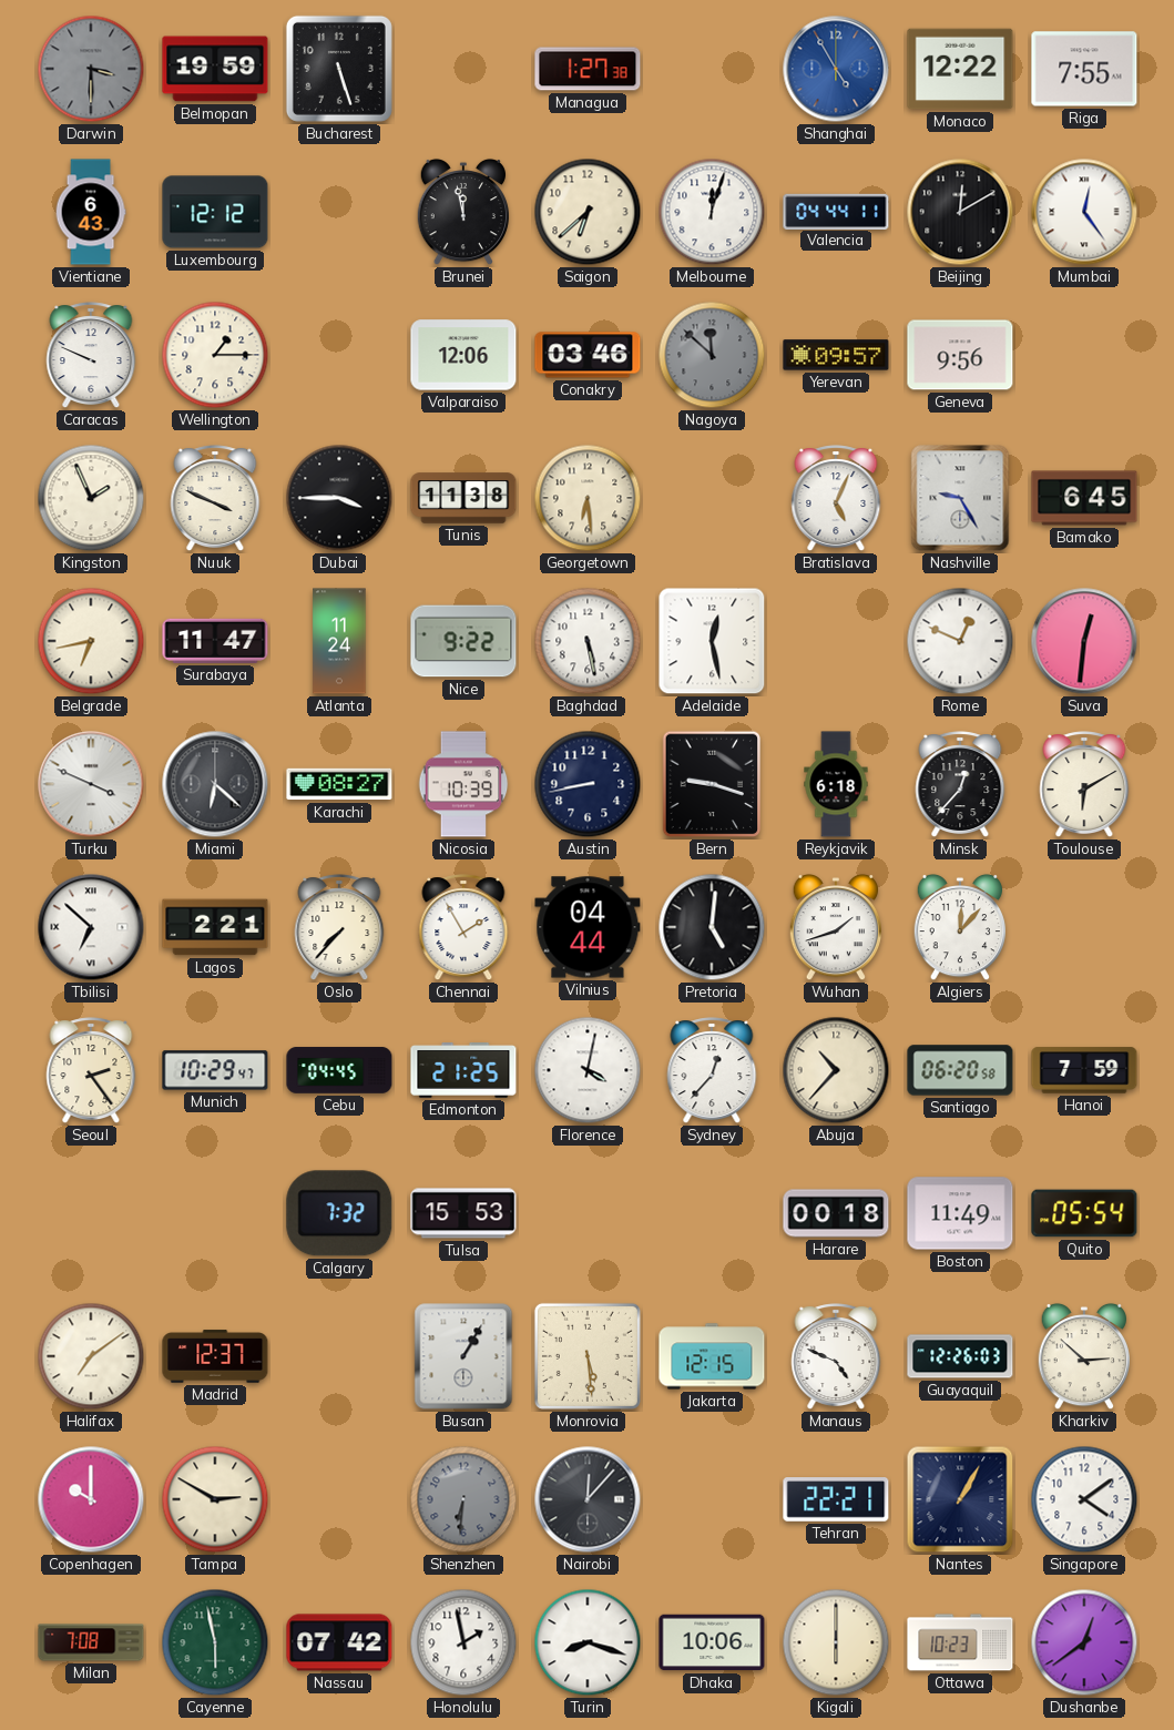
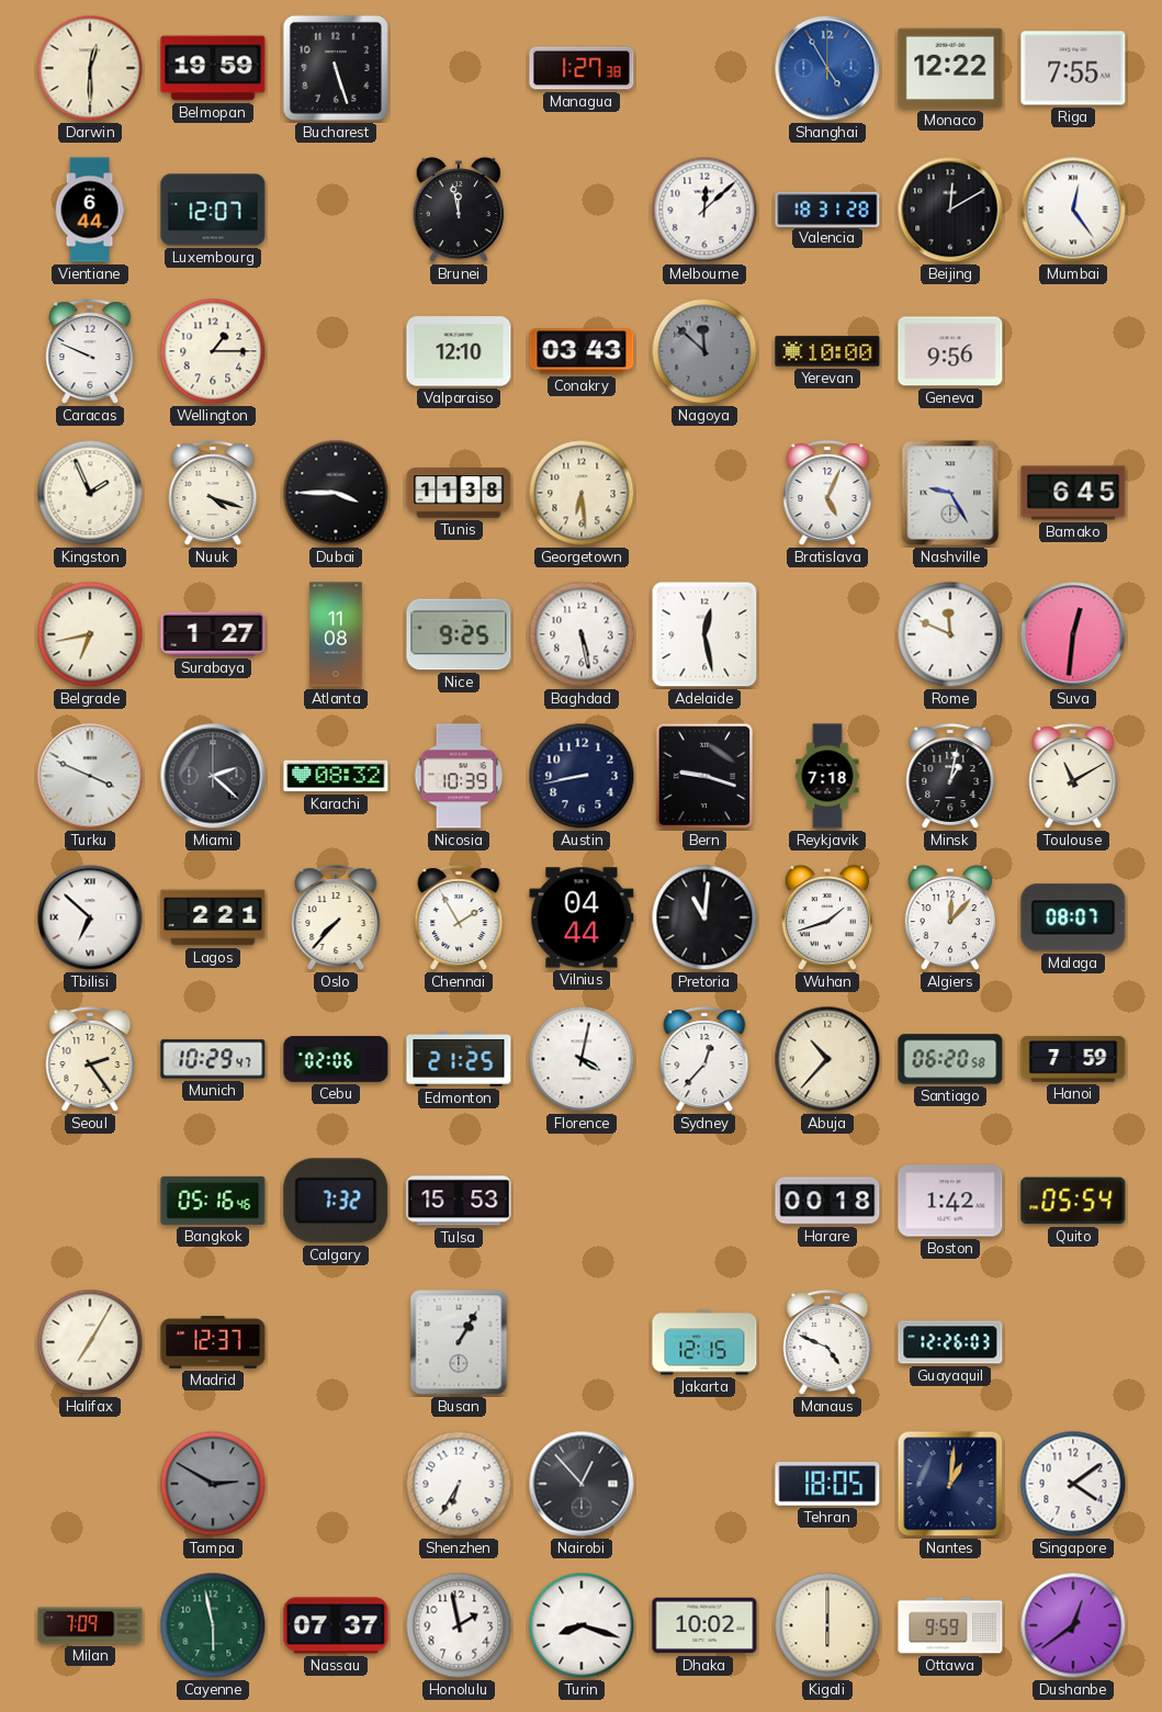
Darwin: 3:30 -> 12:30
Darwin dial: grey -> cream
Vientiane: 6:43 -> 6:44
Luxembourg: 12:12 -> 12:07
Saigon: 6:38 -> none
Melbourne: 12:03 -> 12:08
Valencia: 04:44 -> 18:31
Valparaiso: 12:06 -> 12:10
Conakry: 03:46 -> 03:43
Yerevan: 09:57 -> 10:00
Nuuk: 3:49 -> 4:18
Surabaya: 11:47 -> 1:27
Atlanta: 11:24 -> 11:08
Nice: 9:22 -> 9:25
Rome: 12:49 -> 11:49
Miami: 6:22 -> 2:22
Karachi: 08:27 -> 08:32
Reykjavik: 6:18 -> 7:18
Minsk: 12:37 -> 1:02
Toulouse: 6:10 -> 11:10
Pretoria: 5:01 -> 11:01
Malaga: none -> 08:07
Cebu: 04:45 -> 02:06
Bangkok: none -> 05:16
Boston: 11:49 -> 1:42
Halifax: 7:09 -> 7:05
Monrovia: 5:29 -> none
Kharkiv: 2:52 -> none
Copenhagen: 10:00 -> none
Tampa dial: cream -> grey
Shenzhen: 6:31 -> 6:35
Shenzhen dial: grey -> white
Nairobi: 12:07 -> 12:53
Tehran: 22:21 -> 18:05
Nantes: 1:05 -> 1:01
Milan: 7:08 -> 7:09
Nassau: 07:42 -> 07:37
Dhaka: 10:06 -> 10:02
Ottawa: 10:23 -> 9:59
